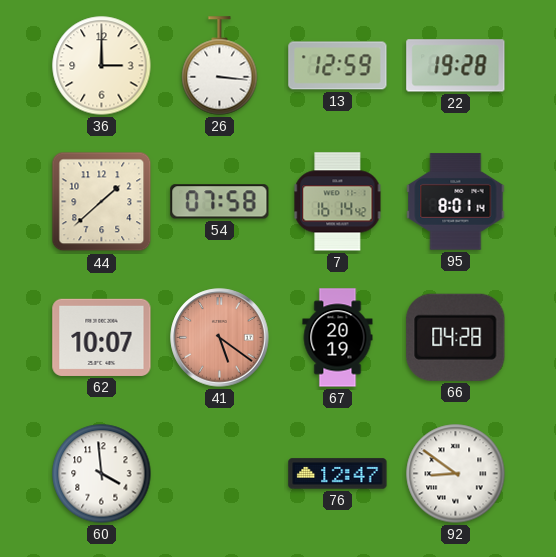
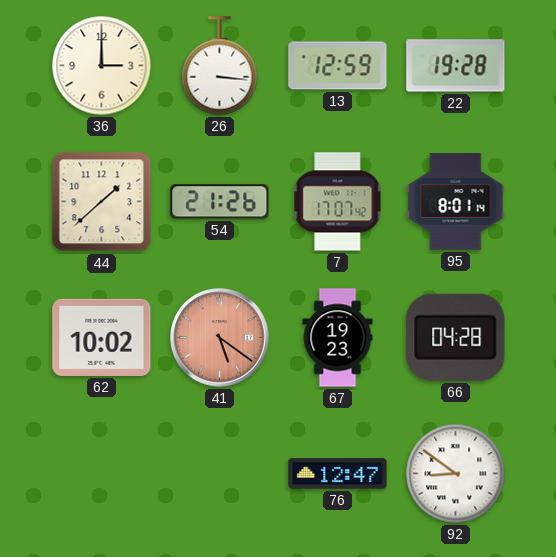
54: 07:58 -> 21:26
7: 16:14 -> 17:07
62: 10:07 -> 10:02
67: 20:19 -> 19:23
60: 3:59 -> none
